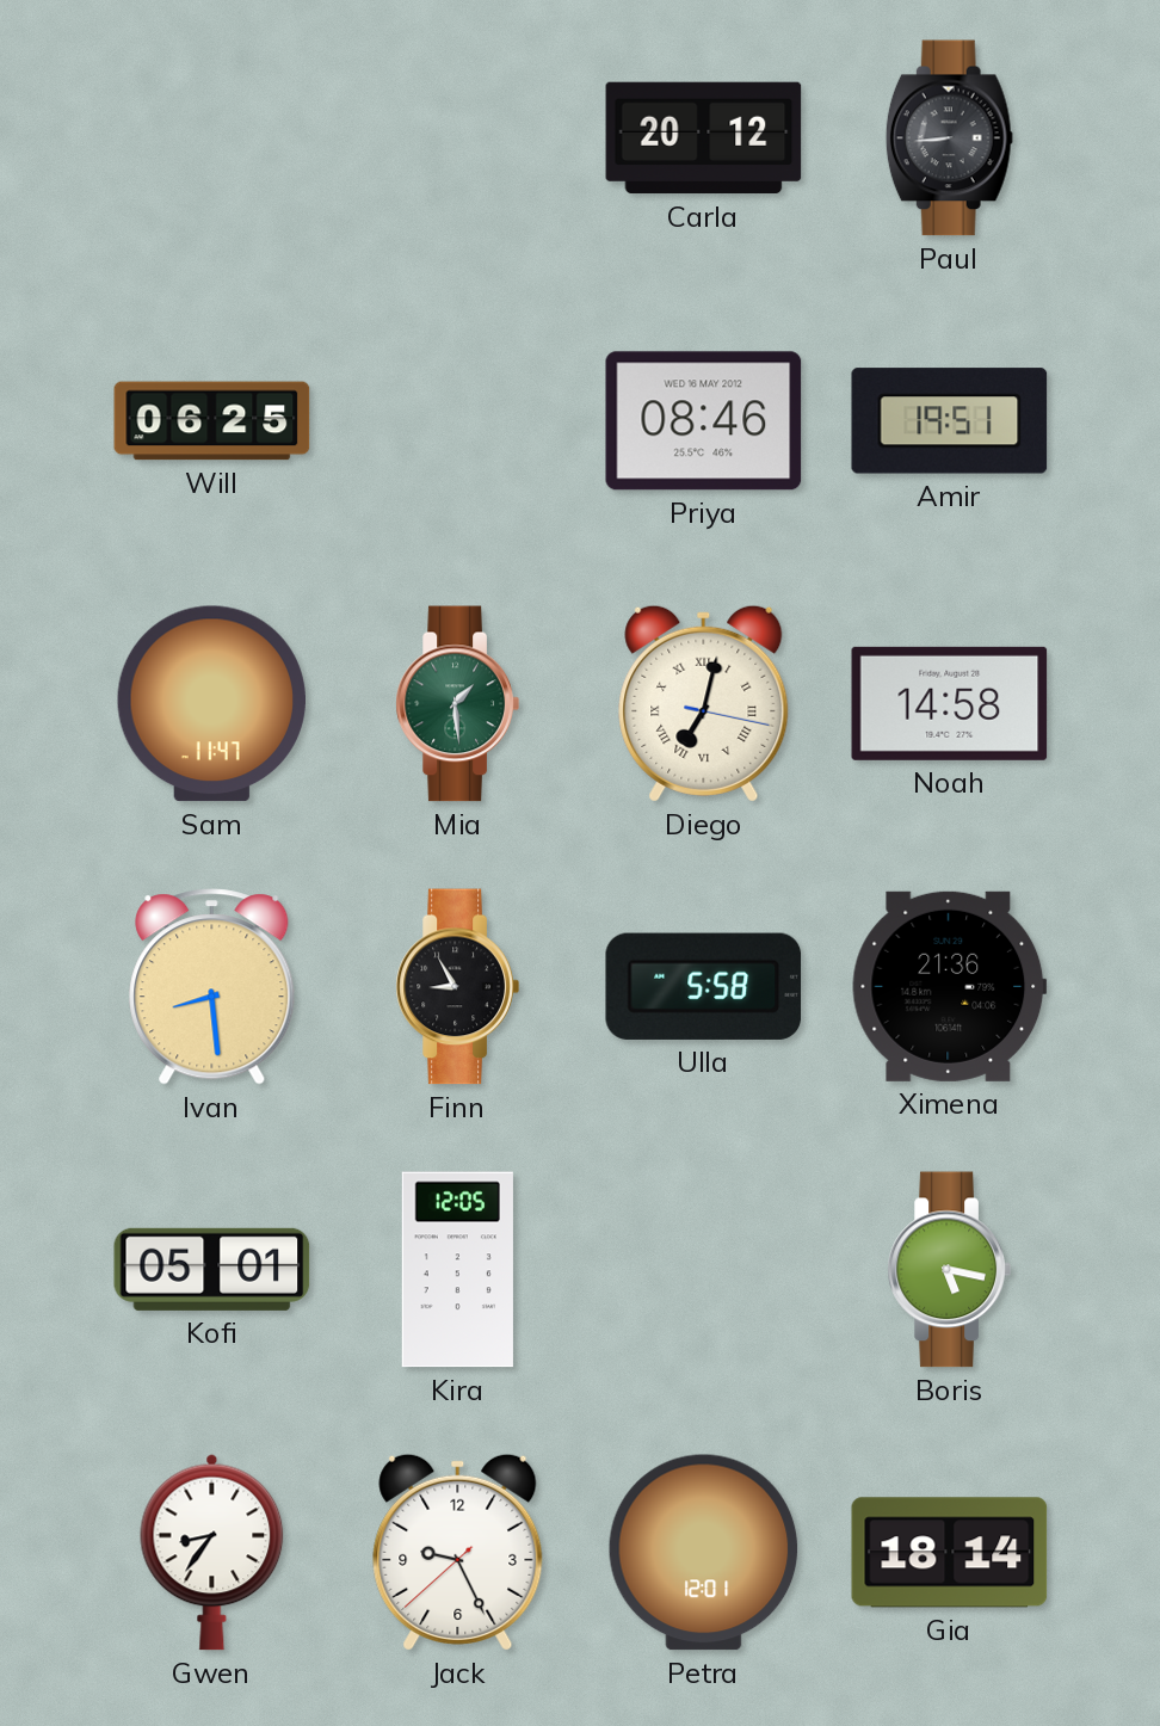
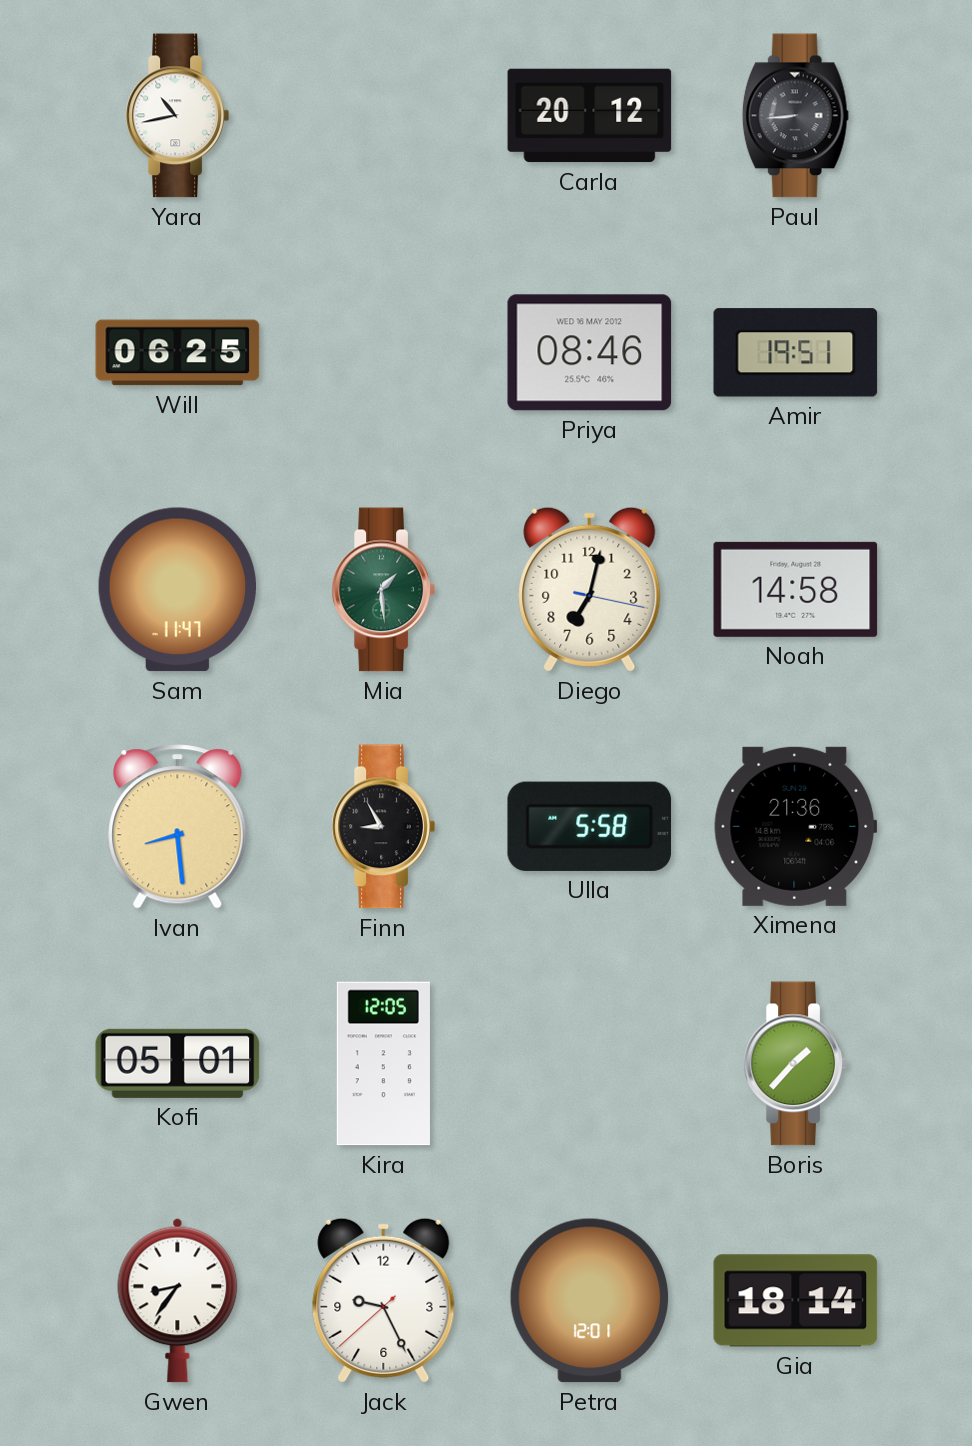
Yara: none -> 10:43
Diego numerals: Roman -> Arabic
Boris: 5:17 -> 1:37
